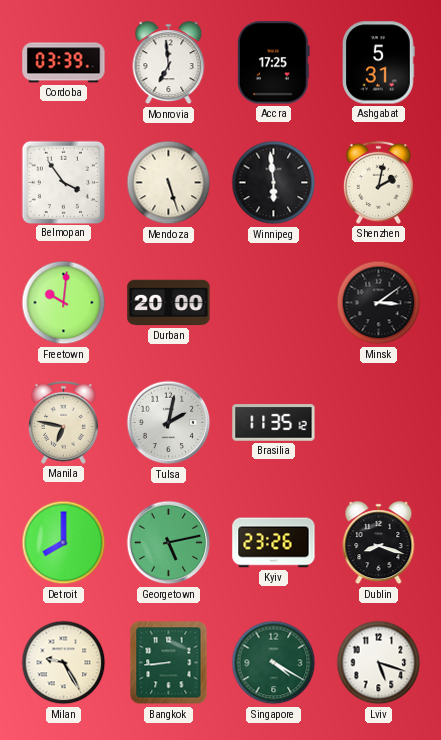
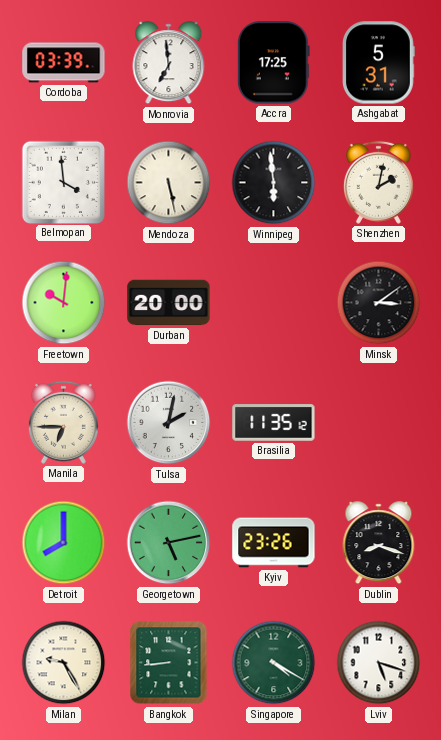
Belmopan: 3:54 -> 3:59
Mendoza: 5:27 -> 5:28
Manila: 6:47 -> 6:45
